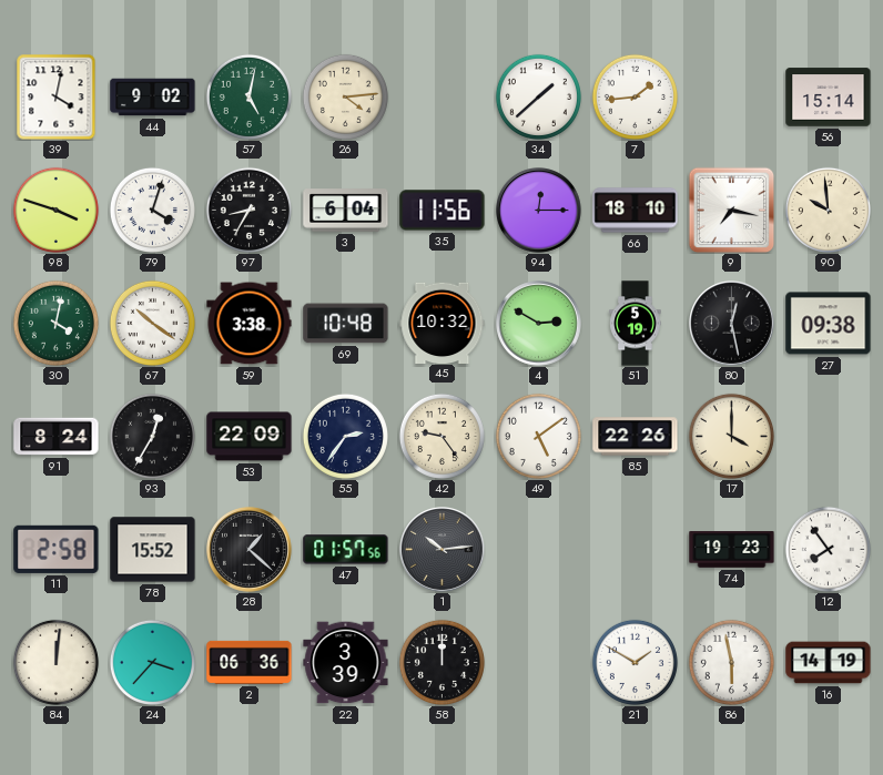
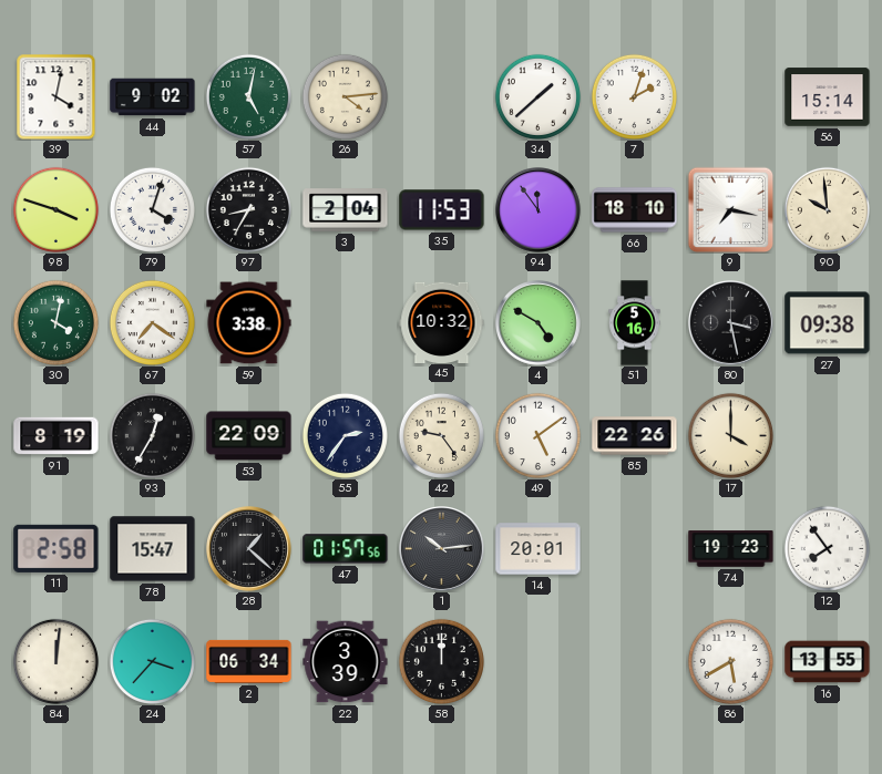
7: 1:44 -> 2:03
3: 6:04 -> 2:04
35: 11:56 -> 11:53
94: 12:15 -> 11:54
67: 10:21 -> 7:21
69: 10:48 -> none
4: 2:50 -> 4:50
51: 5:19 -> 5:16
80: 12:28 -> 3:28
91: 8:24 -> 8:19
78: 15:52 -> 15:47
14: none -> 20:01
2: 06:36 -> 06:34
21: 1:50 -> none
86: 5:58 -> 5:40
16: 14:19 -> 13:55
